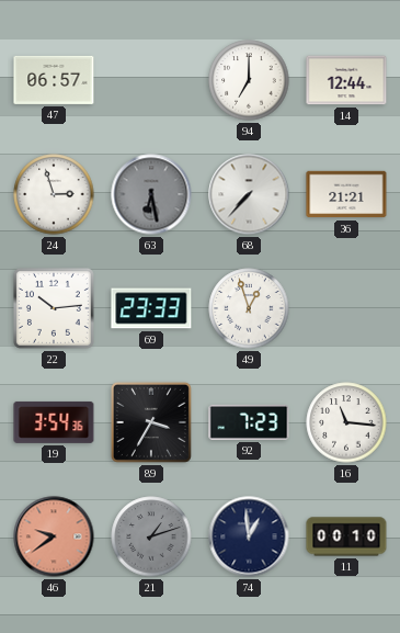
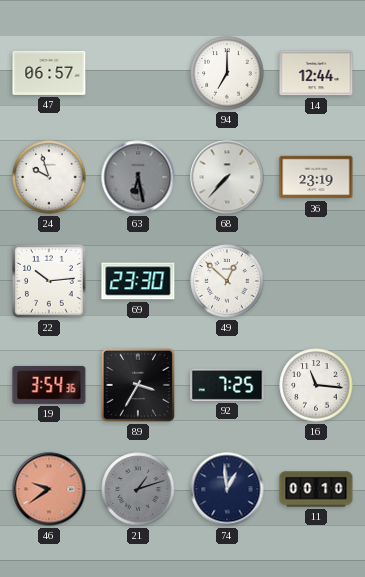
24: 2:57 -> 9:57
36: 21:21 -> 23:19
69: 23:33 -> 23:30
49: 12:57 -> 12:52
92: 7:23 -> 7:25
